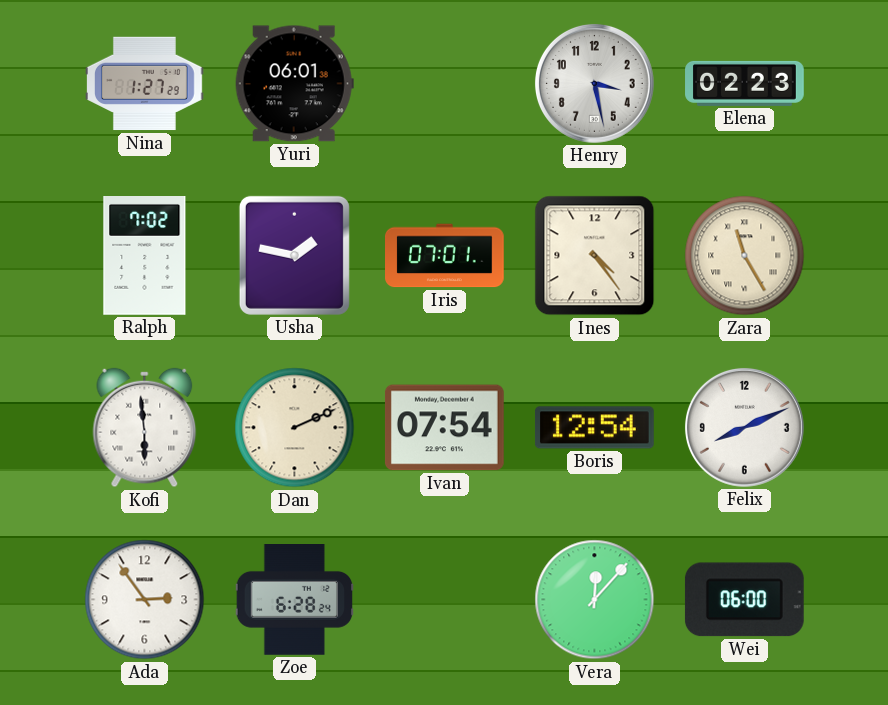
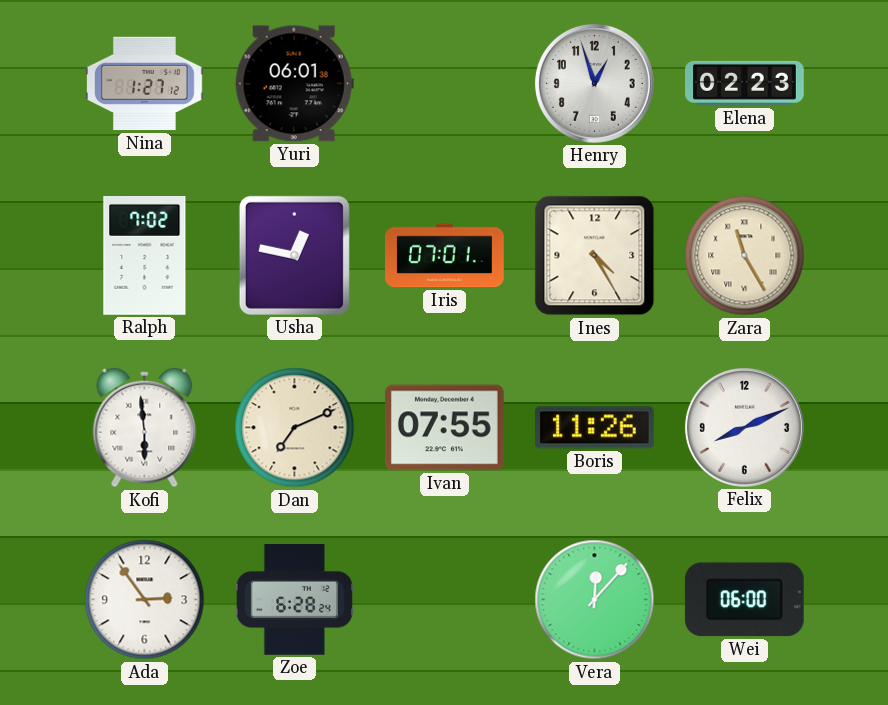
Nina: 1:27:29 -> 1:27:12
Henry: 3:28 -> 12:57
Usha: 1:47 -> 12:47
Ines: 4:24 -> 4:25
Dan: 2:11 -> 7:11
Ivan: 07:54 -> 07:55
Boris: 12:54 -> 11:26
